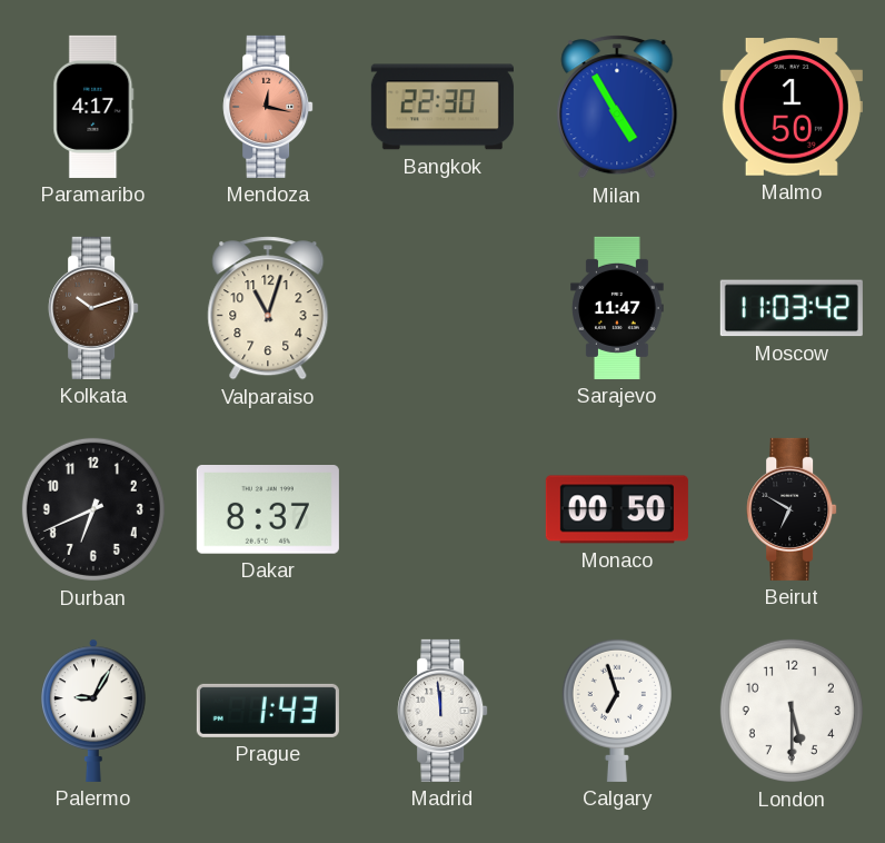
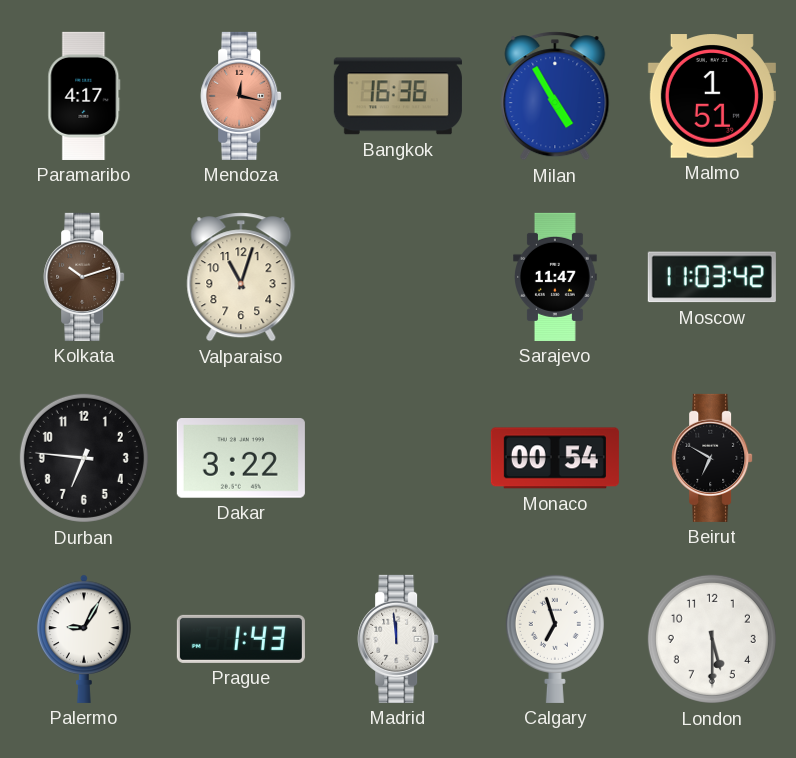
Bangkok: 22:30 -> 16:36
Malmo: 1:50 -> 1:51
Durban: 6:41 -> 6:46
Dakar: 8:37 -> 3:22
Monaco: 00:50 -> 00:54
